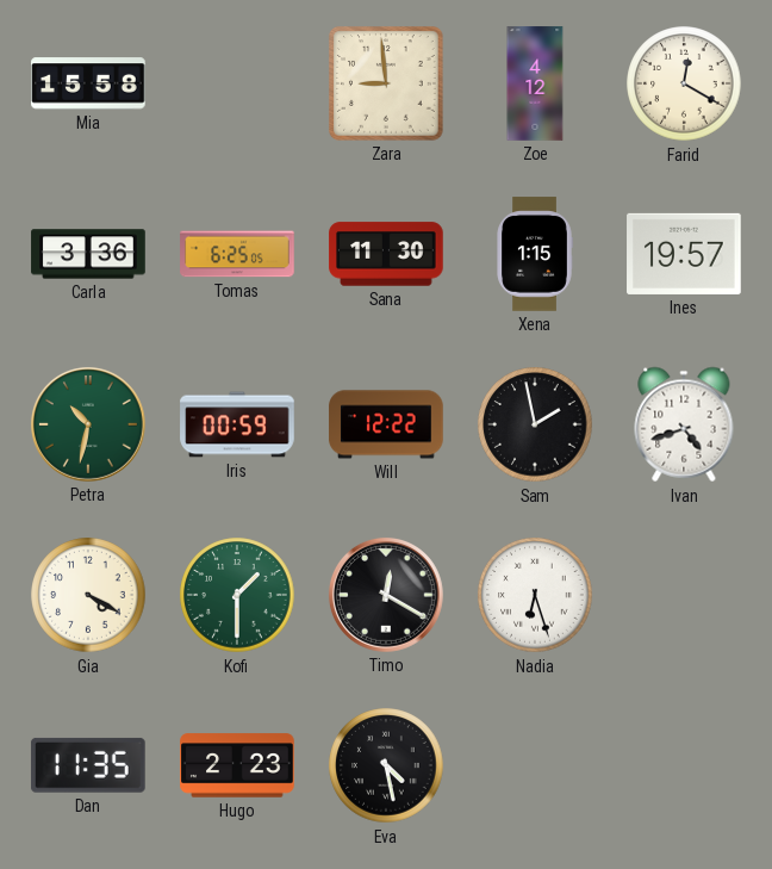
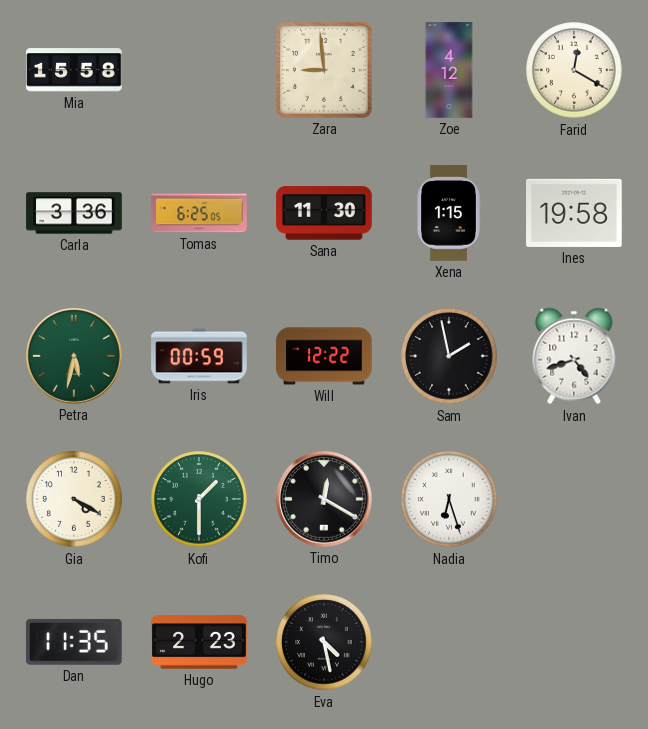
Ines: 19:57 -> 19:58
Petra: 10:32 -> 5:32
